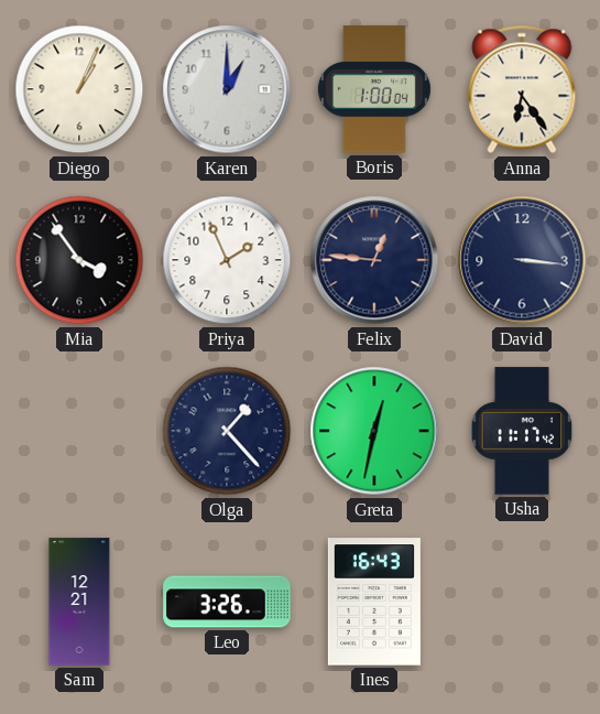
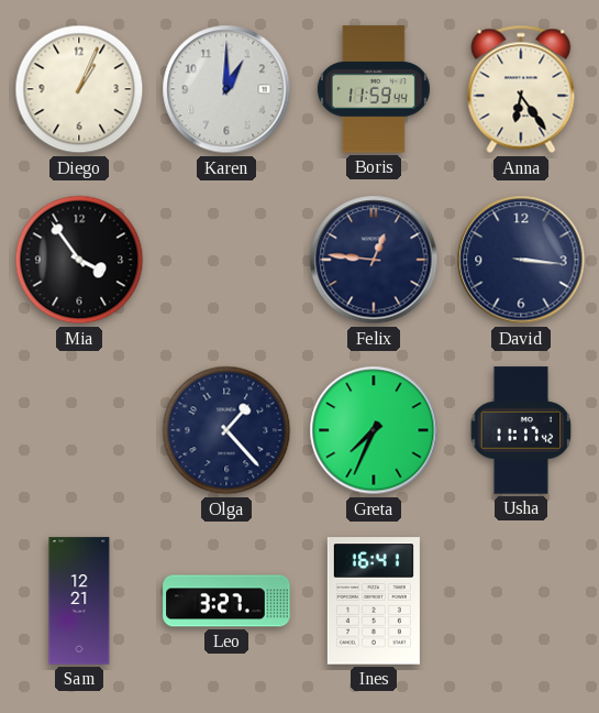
Boris: 1:00 -> 11:59
Priya: 1:56 -> none
Greta: 12:32 -> 7:34
Leo: 3:26 -> 3:27
Ines: 16:43 -> 16:41
